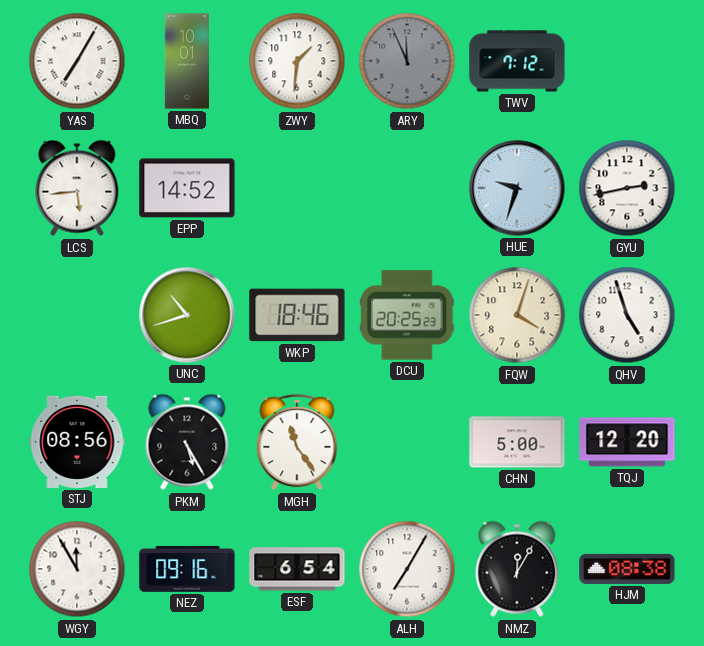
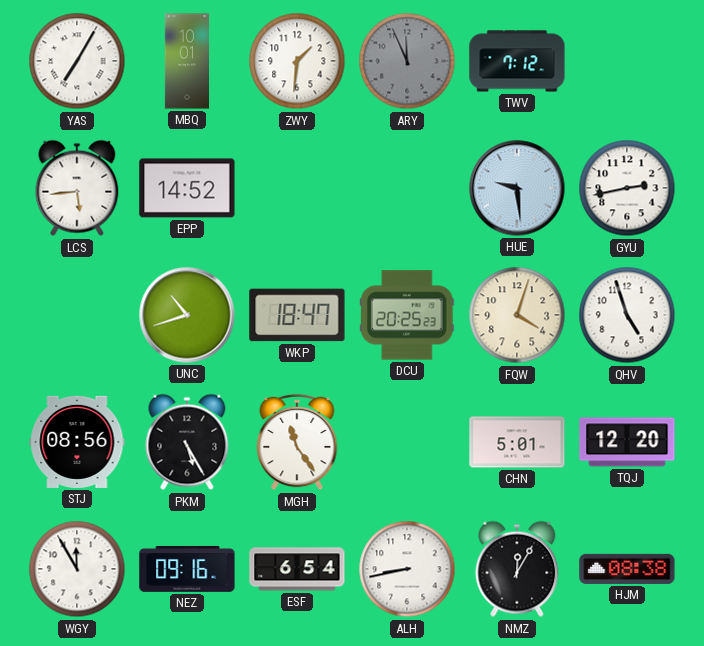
HUE: 9:33 -> 9:29
WKP: 18:46 -> 18:47
CHN: 5:00 -> 5:01
ALH: 7:05 -> 8:43
